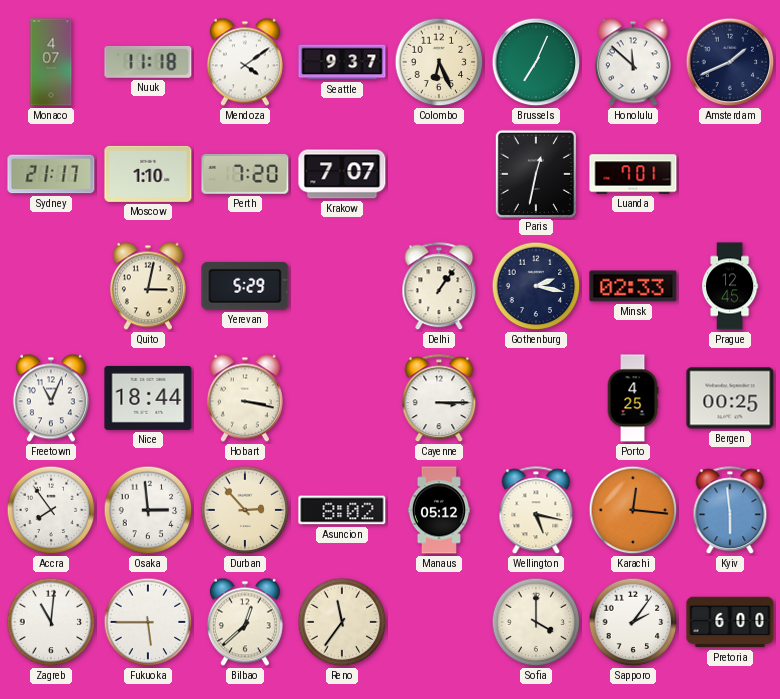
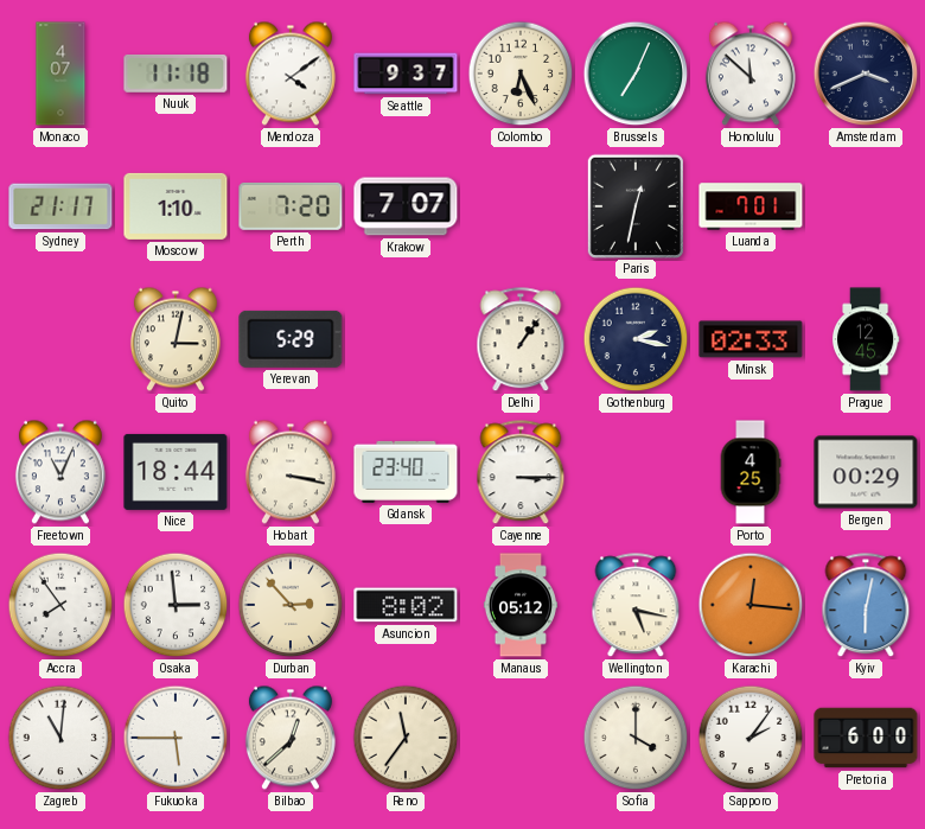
Amsterdam: 1:41 -> 3:41
Gdansk: none -> 23:40
Bergen: 00:25 -> 00:29
Kyiv: 5:59 -> 6:02
